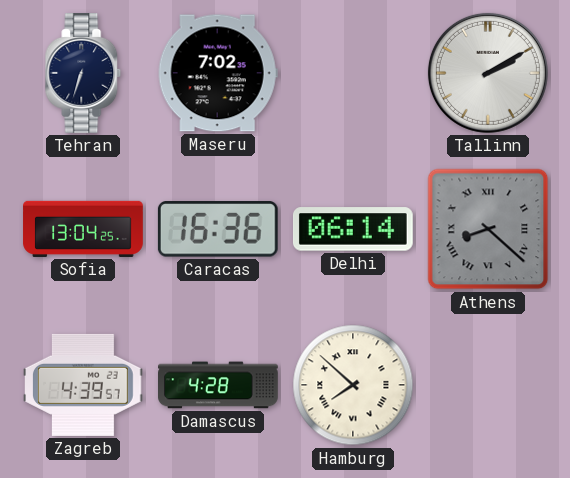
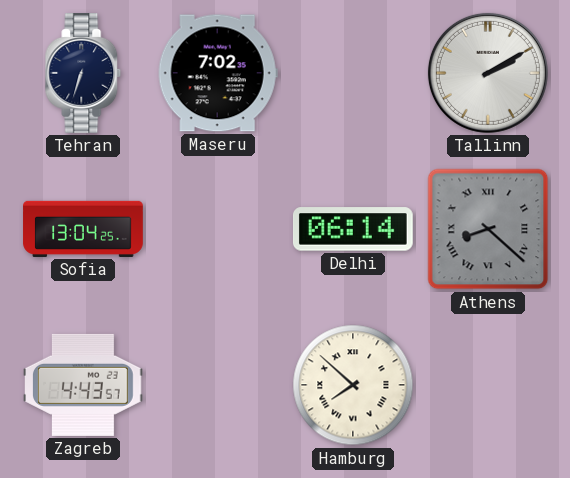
Caracas: 16:36 -> none
Zagreb: 4:39 -> 4:43
Damascus: 4:28 -> none
